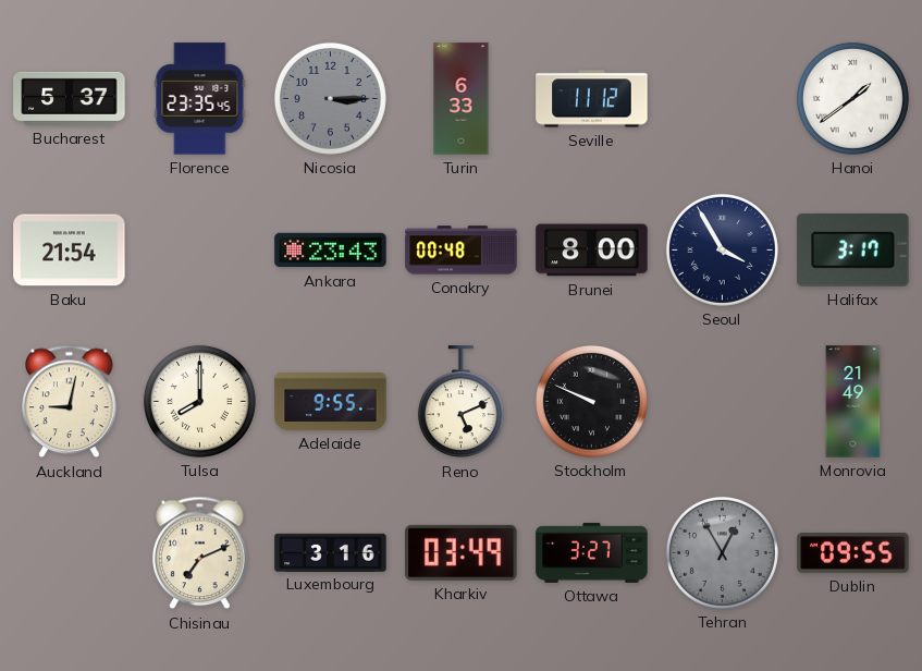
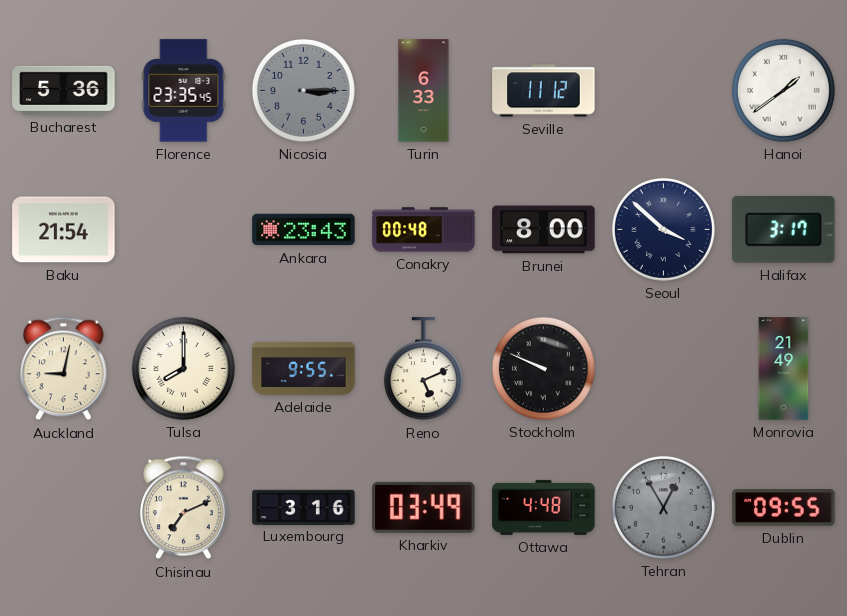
Bucharest: 5:37 -> 5:36
Seoul: 3:55 -> 3:52
Ottawa: 3:27 -> 4:48
